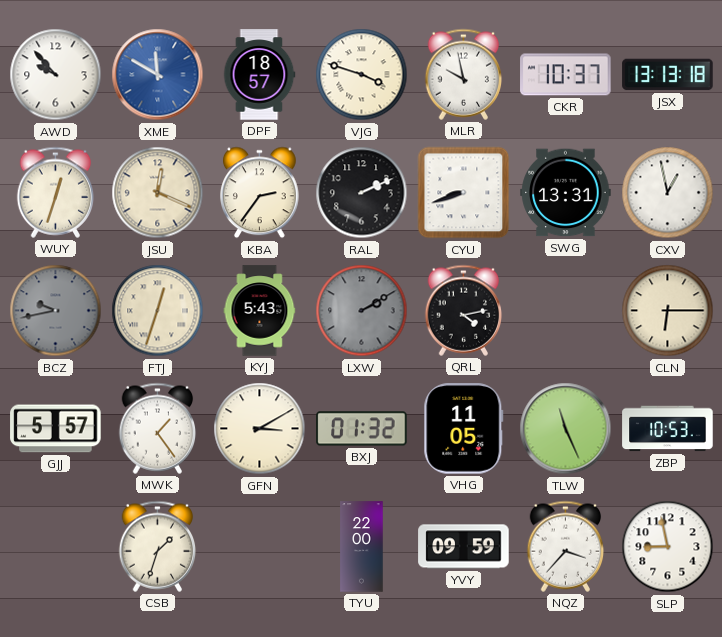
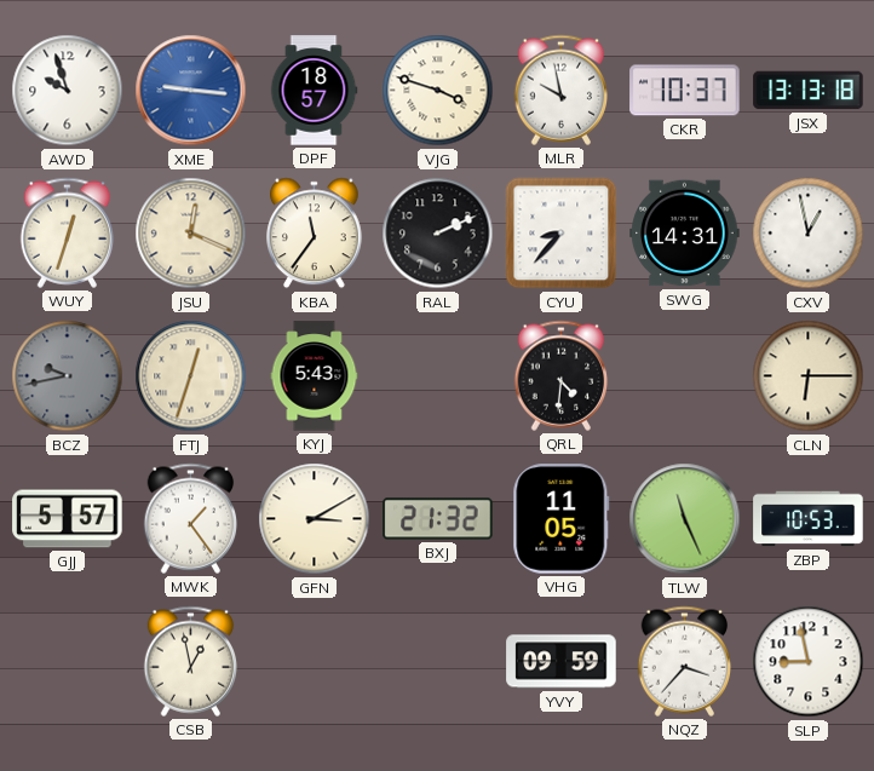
AWD: 9:53 -> 9:57
XME: 11:50 -> 9:16
KBA: 2:36 -> 11:36
CYU: 8:42 -> 8:37
SWG: 13:31 -> 14:31
LXW: 2:10 -> none
QRL: 4:13 -> 4:31
BXJ: 01:32 -> 21:32
CSB: 1:33 -> 12:58
TYU: 22:00 -> none
